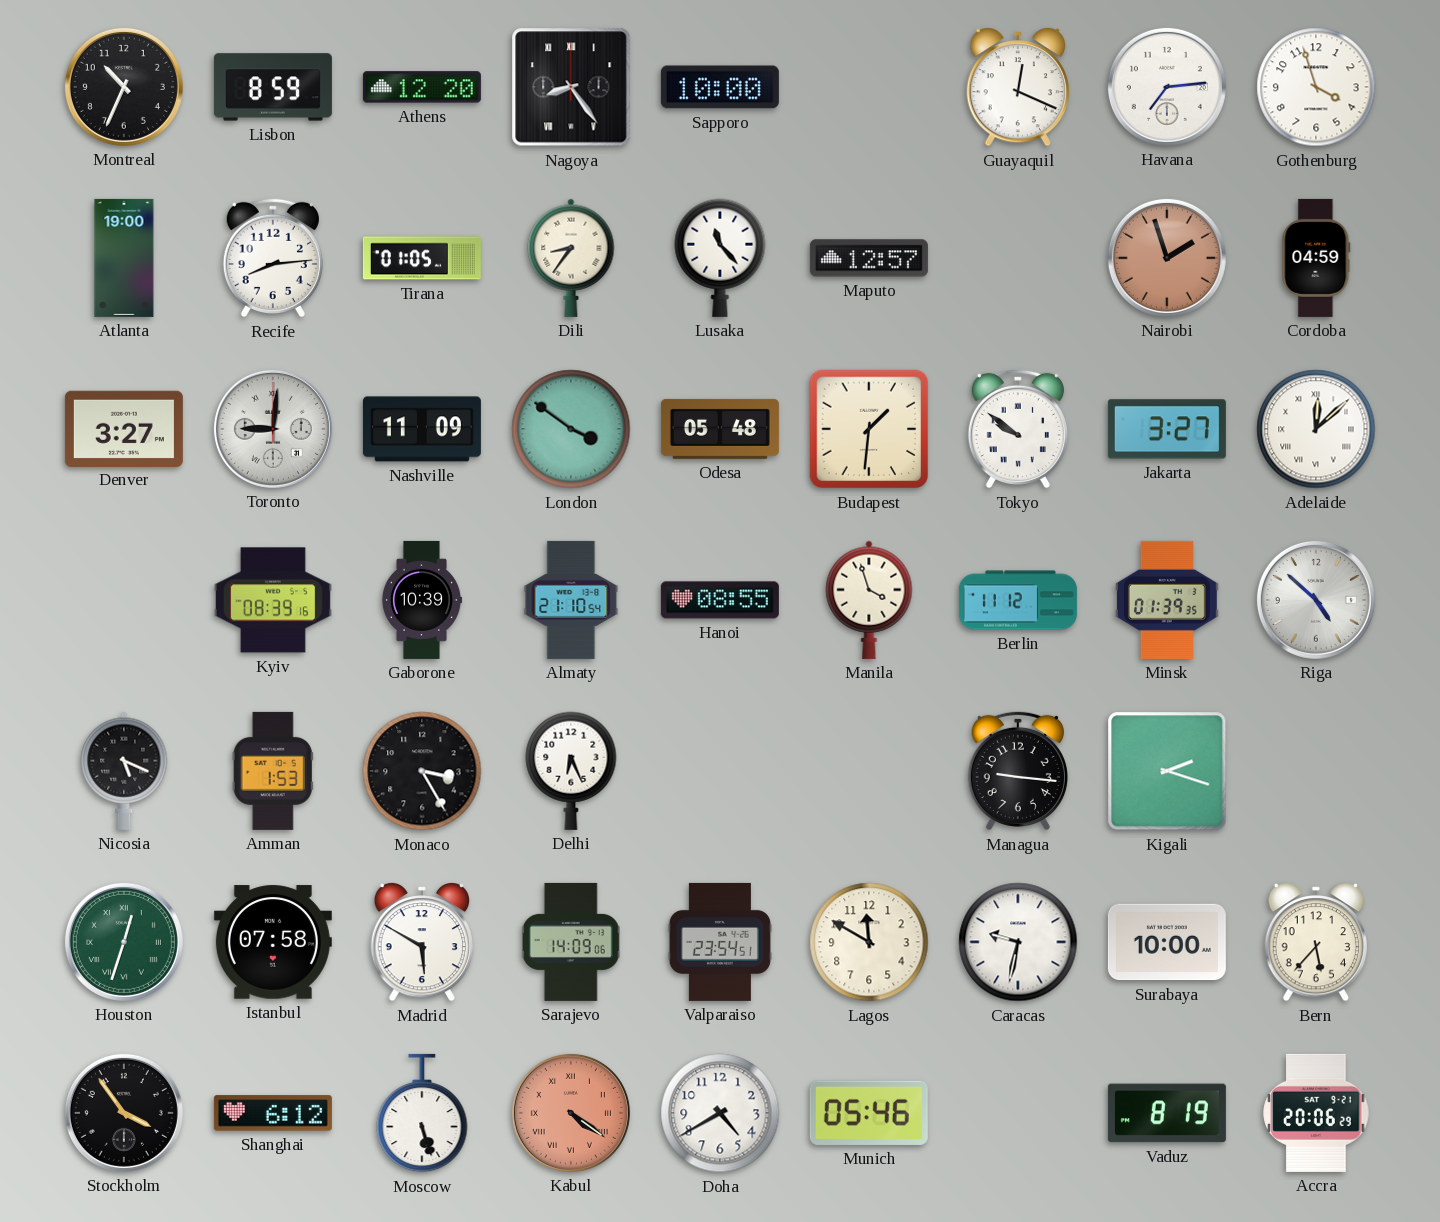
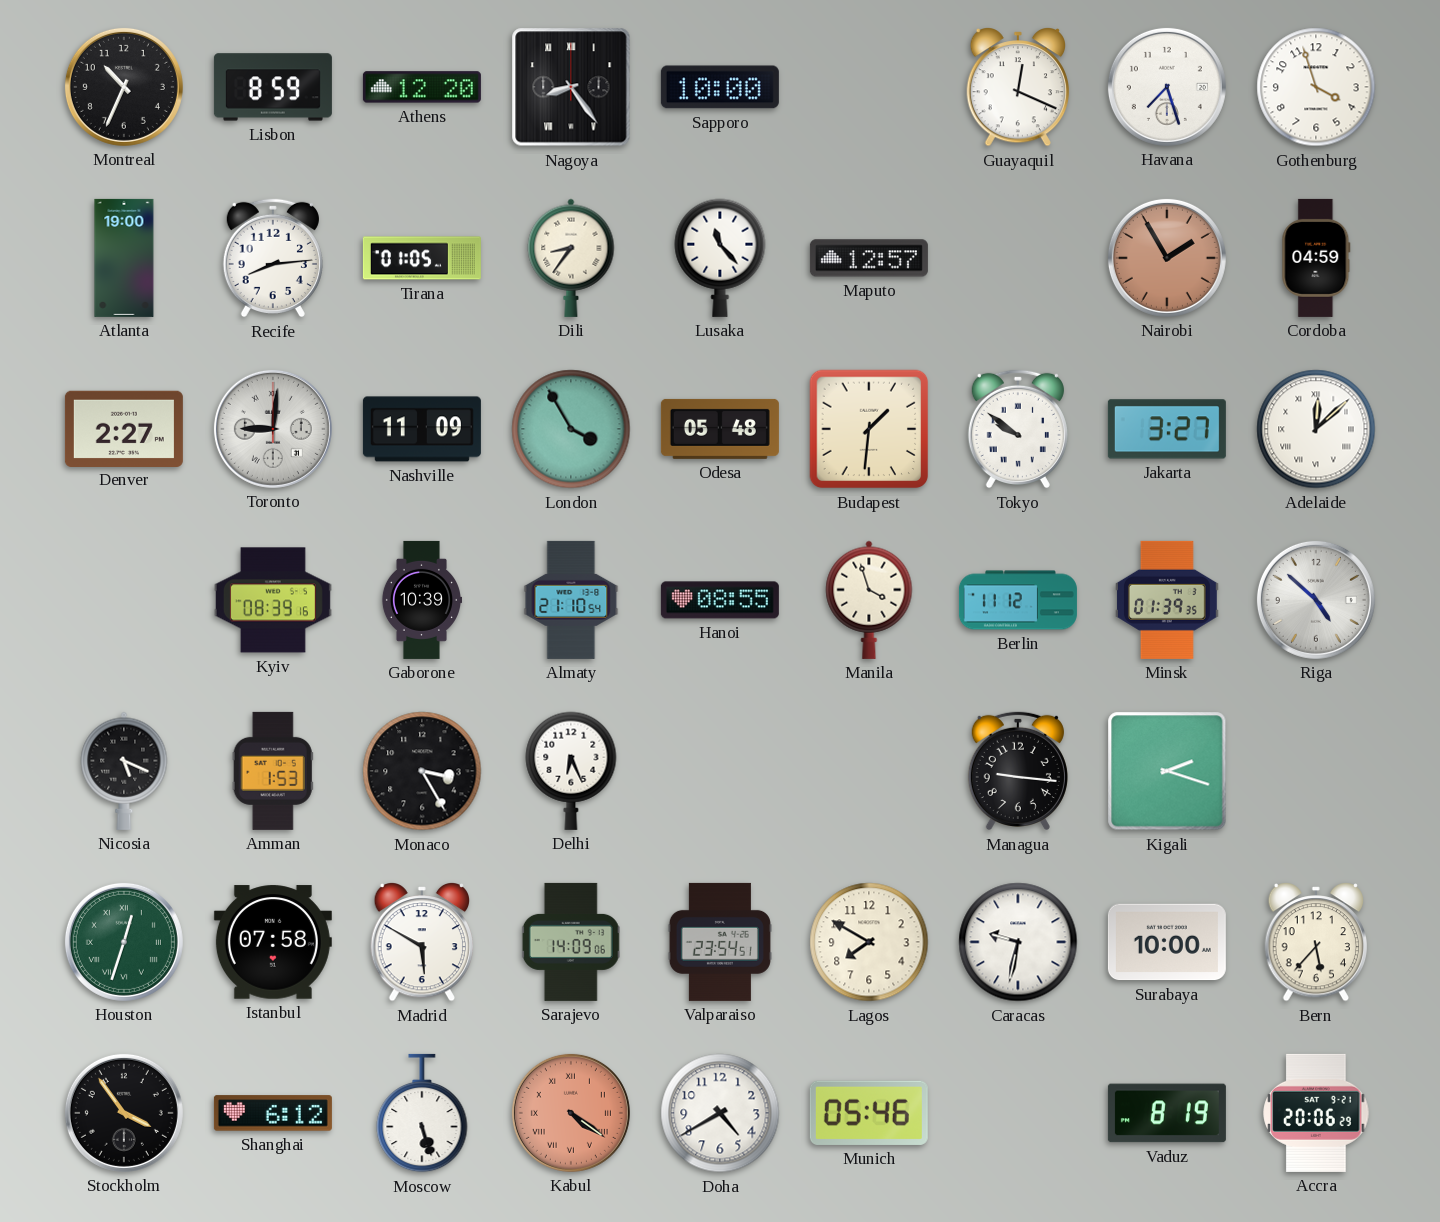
Havana: 7:14 -> 7:27
Nairobi: 1:57 -> 1:55
Denver: 3:27 -> 2:27
London: 3:51 -> 3:55
Lagos: 11:50 -> 7:50
